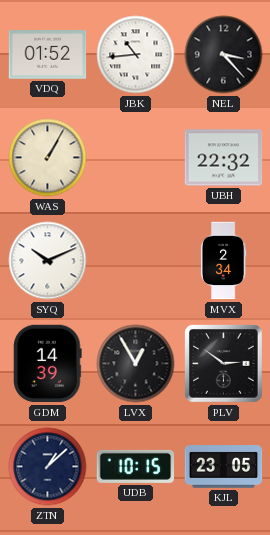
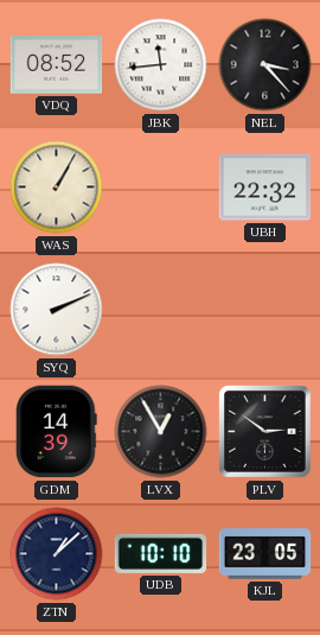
VDQ: 01:52 -> 08:52
JBK: 10:44 -> 11:44
SYQ: 10:11 -> 2:11
MVX: 2:34 -> none
UDB: 10:15 -> 10:10
